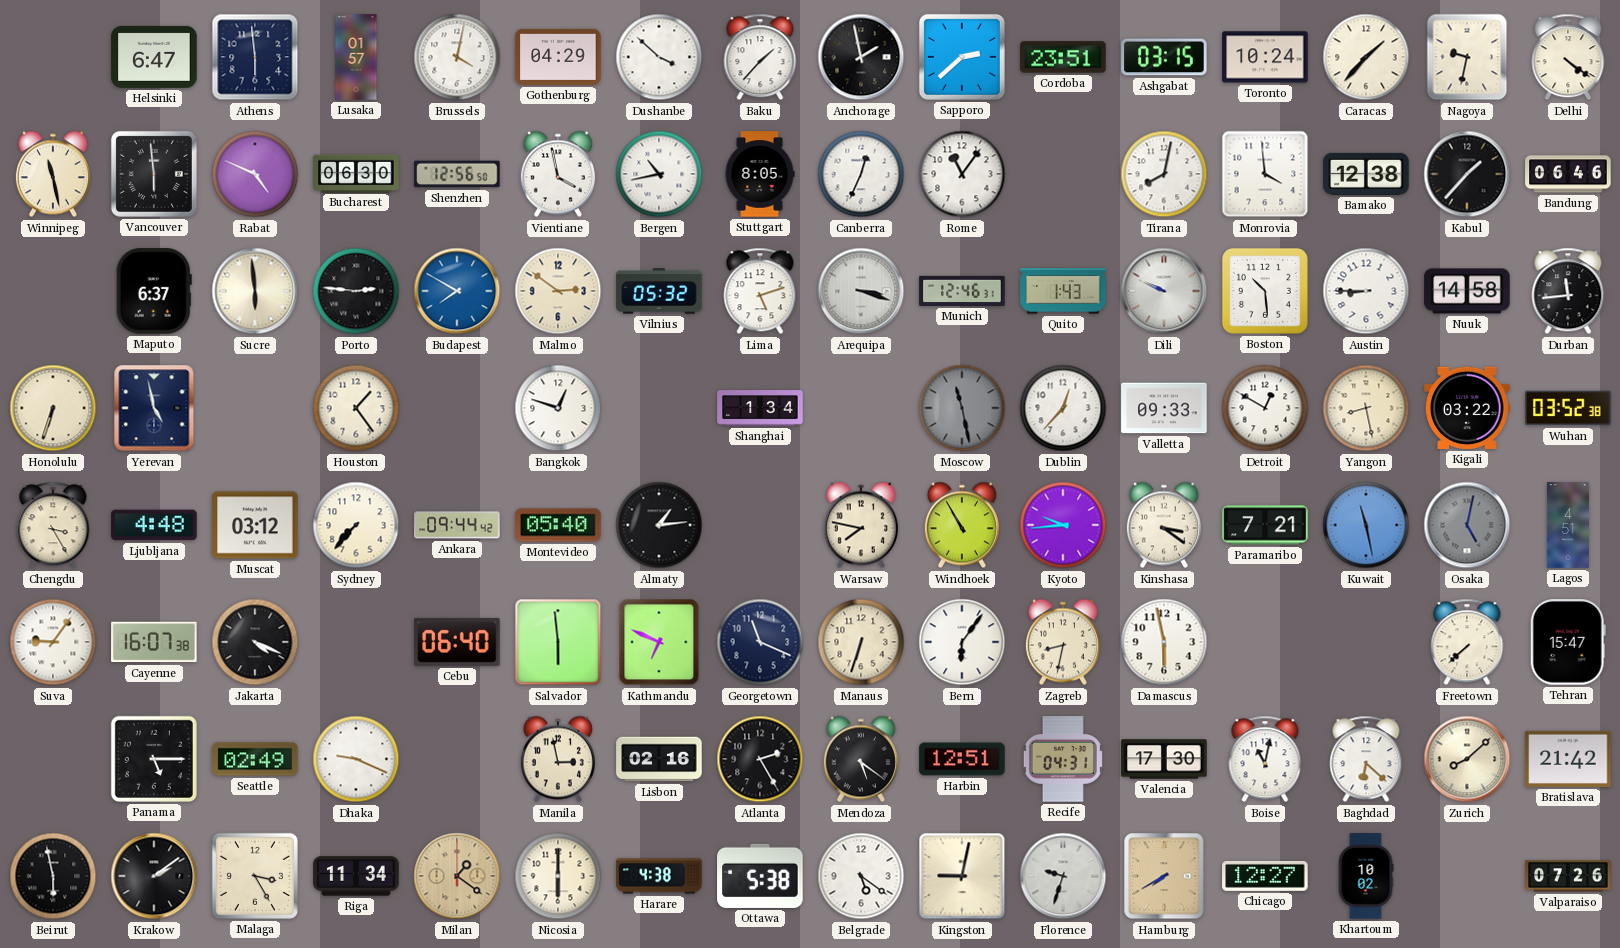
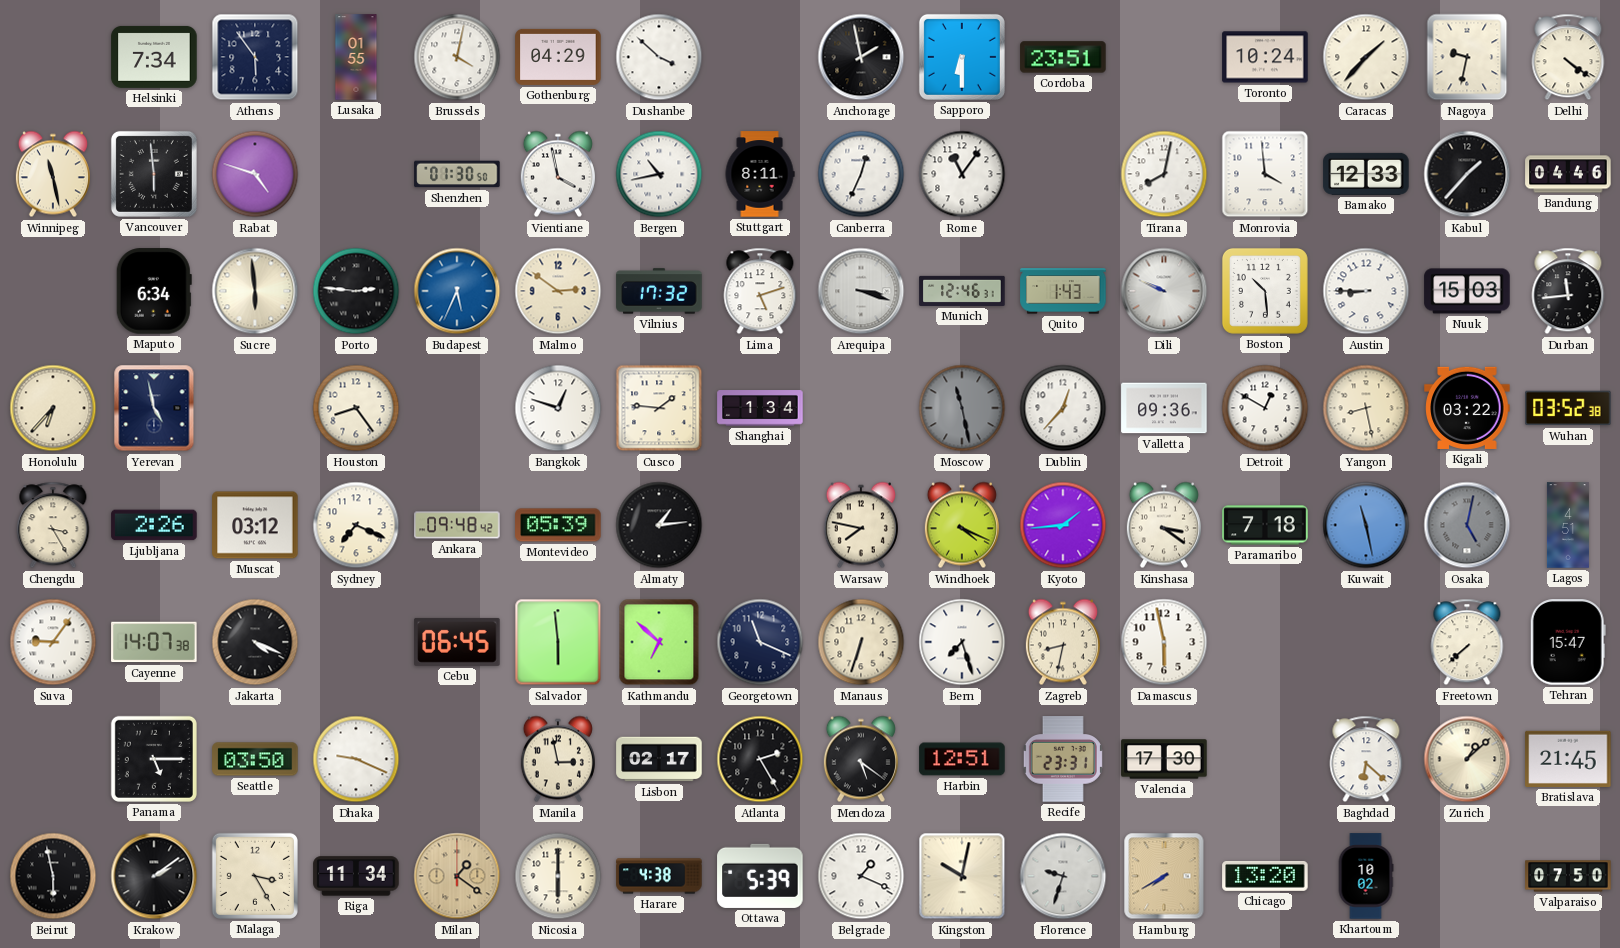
Helsinki: 6:47 -> 7:34
Athens: 5:59 -> 5:54
Lusaka: 01:57 -> 01:55
Baku: 1:37 -> none
Sapporo: 2:38 -> 6:30
Ashgabat: 03:15 -> none
Rabat: 4:49 -> 4:48
Bucharest: 06:30 -> none
Shenzhen: 12:56 -> 01:30
Stuttgart: 8:05 -> 8:11
Bamako: 12:38 -> 12:33
Bandung: 06:46 -> 04:46
Maputo: 6:37 -> 6:34
Budapest: 7:50 -> 5:34
Vilnius: 05:32 -> 17:32
Nuuk: 14:58 -> 15:03
Honolulu: 6:33 -> 6:37
Houston: 1:24 -> 8:24
Cusco: none -> 1:46
Valletta: 09:33 -> 09:36
Ljubljana: 4:48 -> 2:26
Sydney: 7:37 -> 7:19
Ankara: 09:44 -> 09:48
Montevideo: 05:40 -> 05:39
Windhoek: 10:55 -> 4:19
Kyoto: 9:44 -> 1:44
Paramaribo: 7:21 -> 7:18
Cayenne: 16:07 -> 14:07
Cebu: 06:40 -> 06:45
Kathmandu: 6:49 -> 6:52
Bern: 6:06 -> 7:27
Seattle: 02:49 -> 03:50
Lisbon: 02:16 -> 02:17
Recife: 04:31 -> 23:31
Boise: 11:02 -> none
Zurich: 8:08 -> 1:08
Bratislava: 21:42 -> 21:45
Ottawa: 5:38 -> 5:39
Belgrade: 5:21 -> 1:19
Kingston: 9:02 -> 10:02
Chicago: 12:27 -> 13:20
Valparaiso: 07:26 -> 07:50
